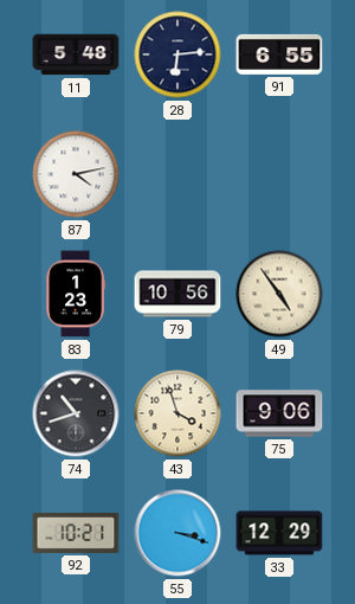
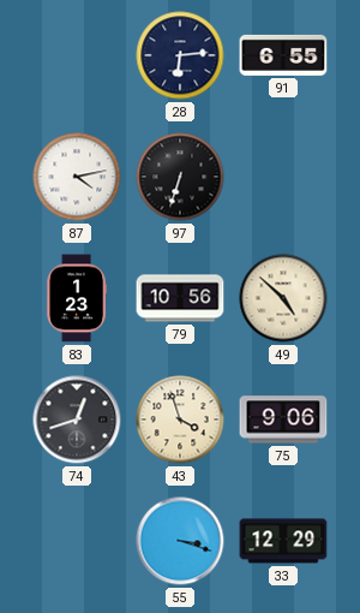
11: 5:48 -> none
97: none -> 6:33
49: 4:54 -> 4:52
74: 10:42 -> 12:42
92: 10:21 -> none
